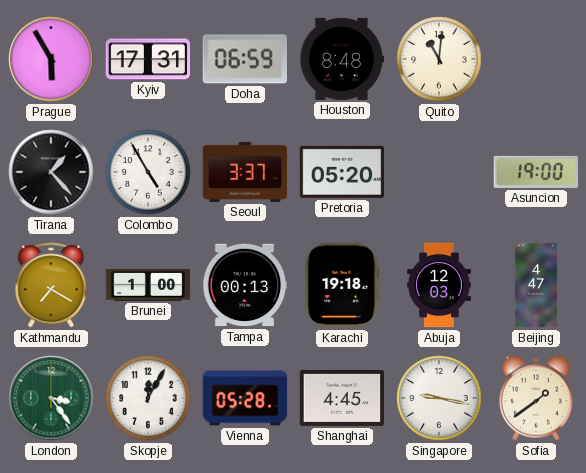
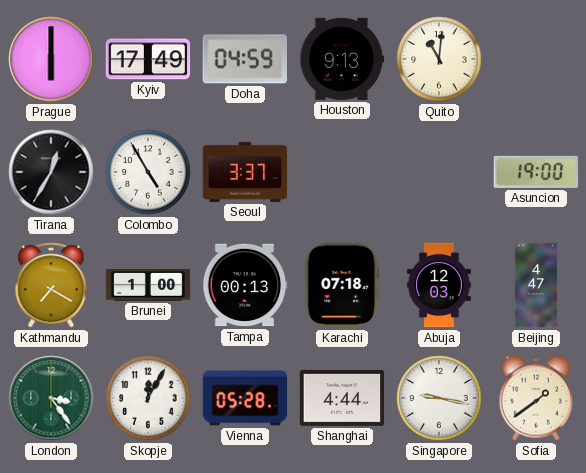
Prague: 5:55 -> 6:00
Kyiv: 17:31 -> 17:49
Doha: 06:59 -> 04:59
Houston: 8:48 -> 9:13
Tirana: 1:23 -> 12:35
Pretoria: 05:20 -> none
Karachi: 19:18 -> 07:18
Shanghai: 4:45 -> 4:44
